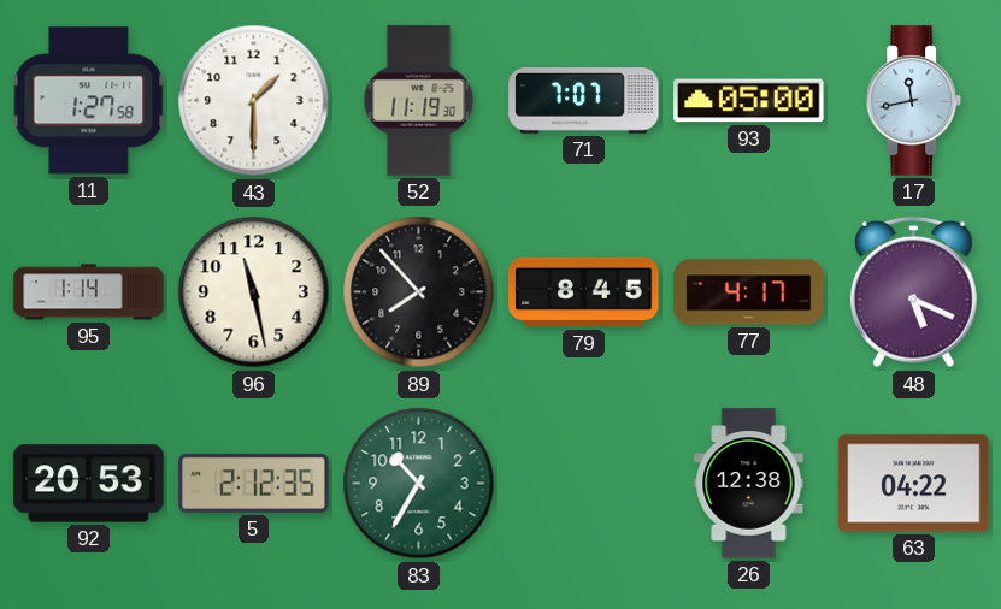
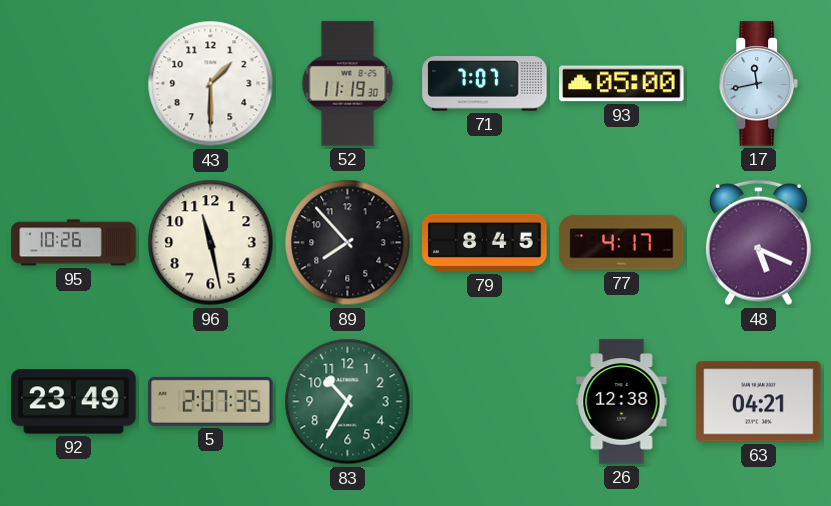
11: 1:27 -> none
95: 1:14 -> 10:26
92: 20:53 -> 23:49
5: 2:12 -> 2:07
63: 04:22 -> 04:21
